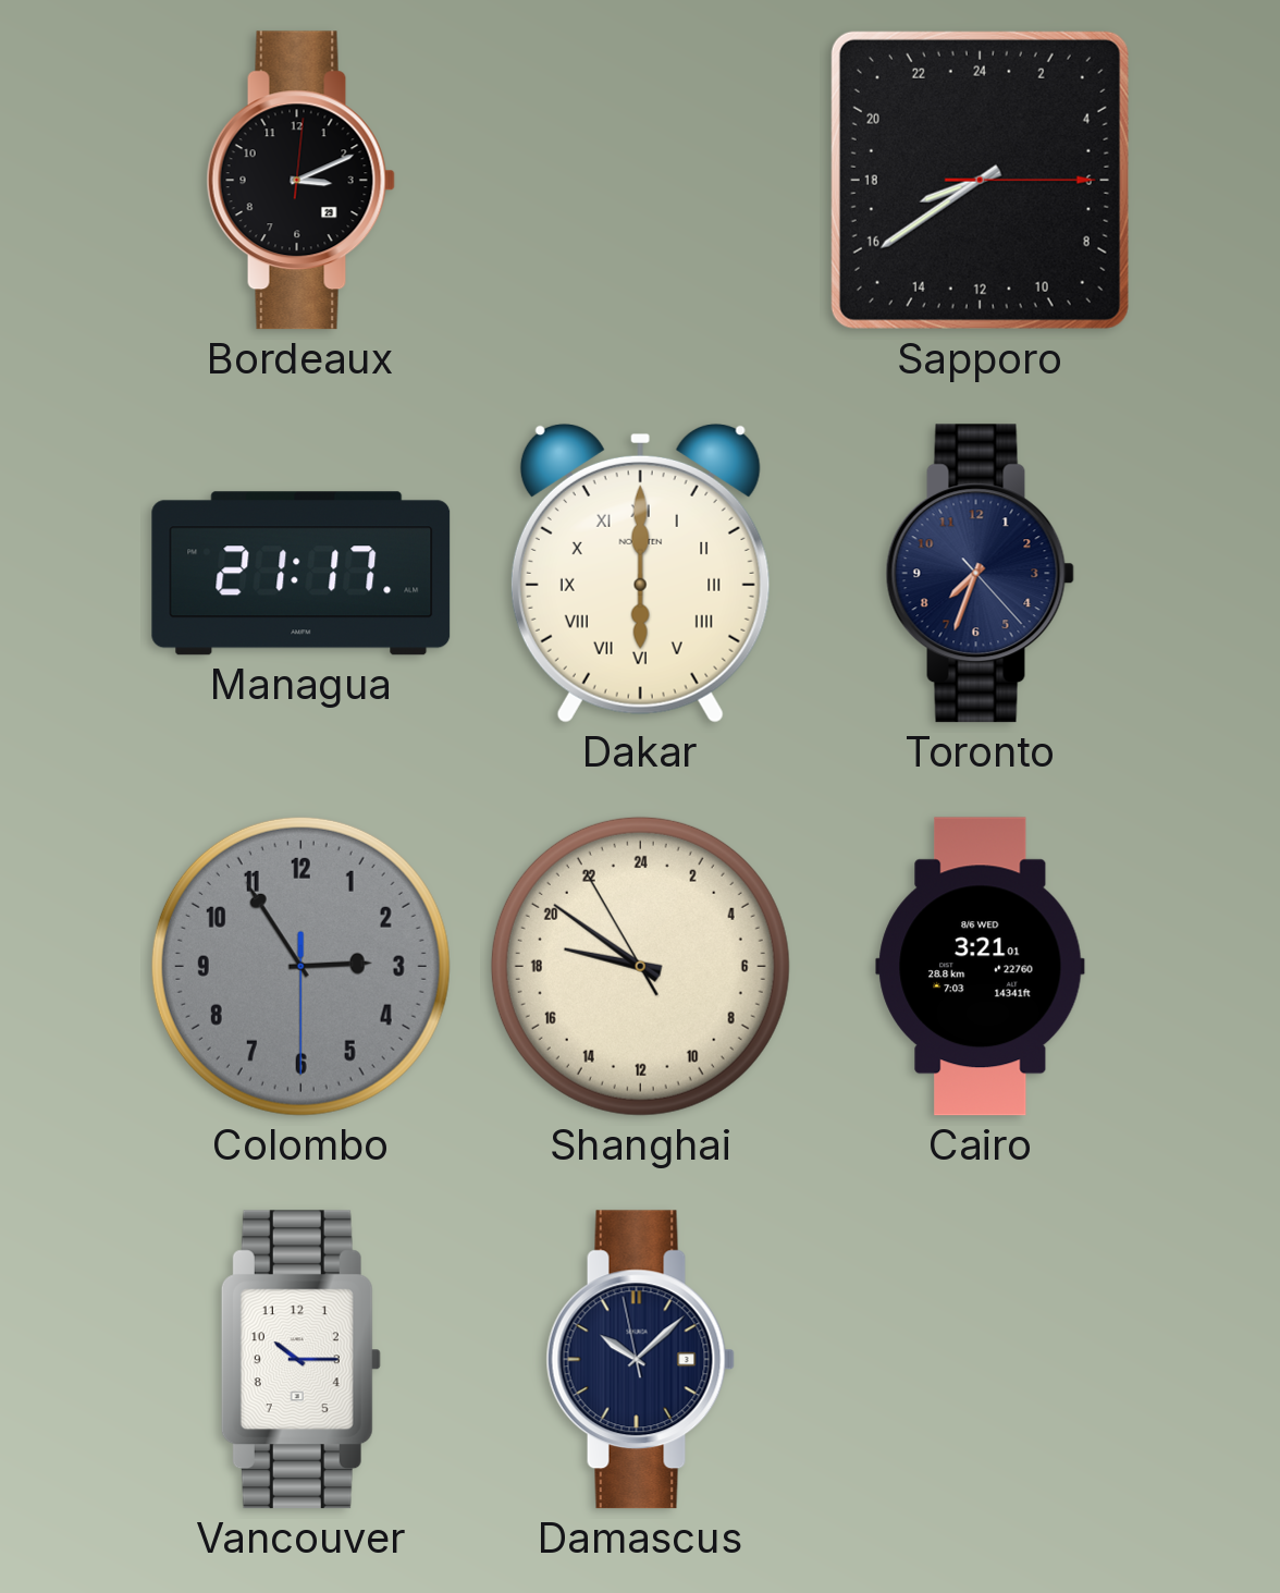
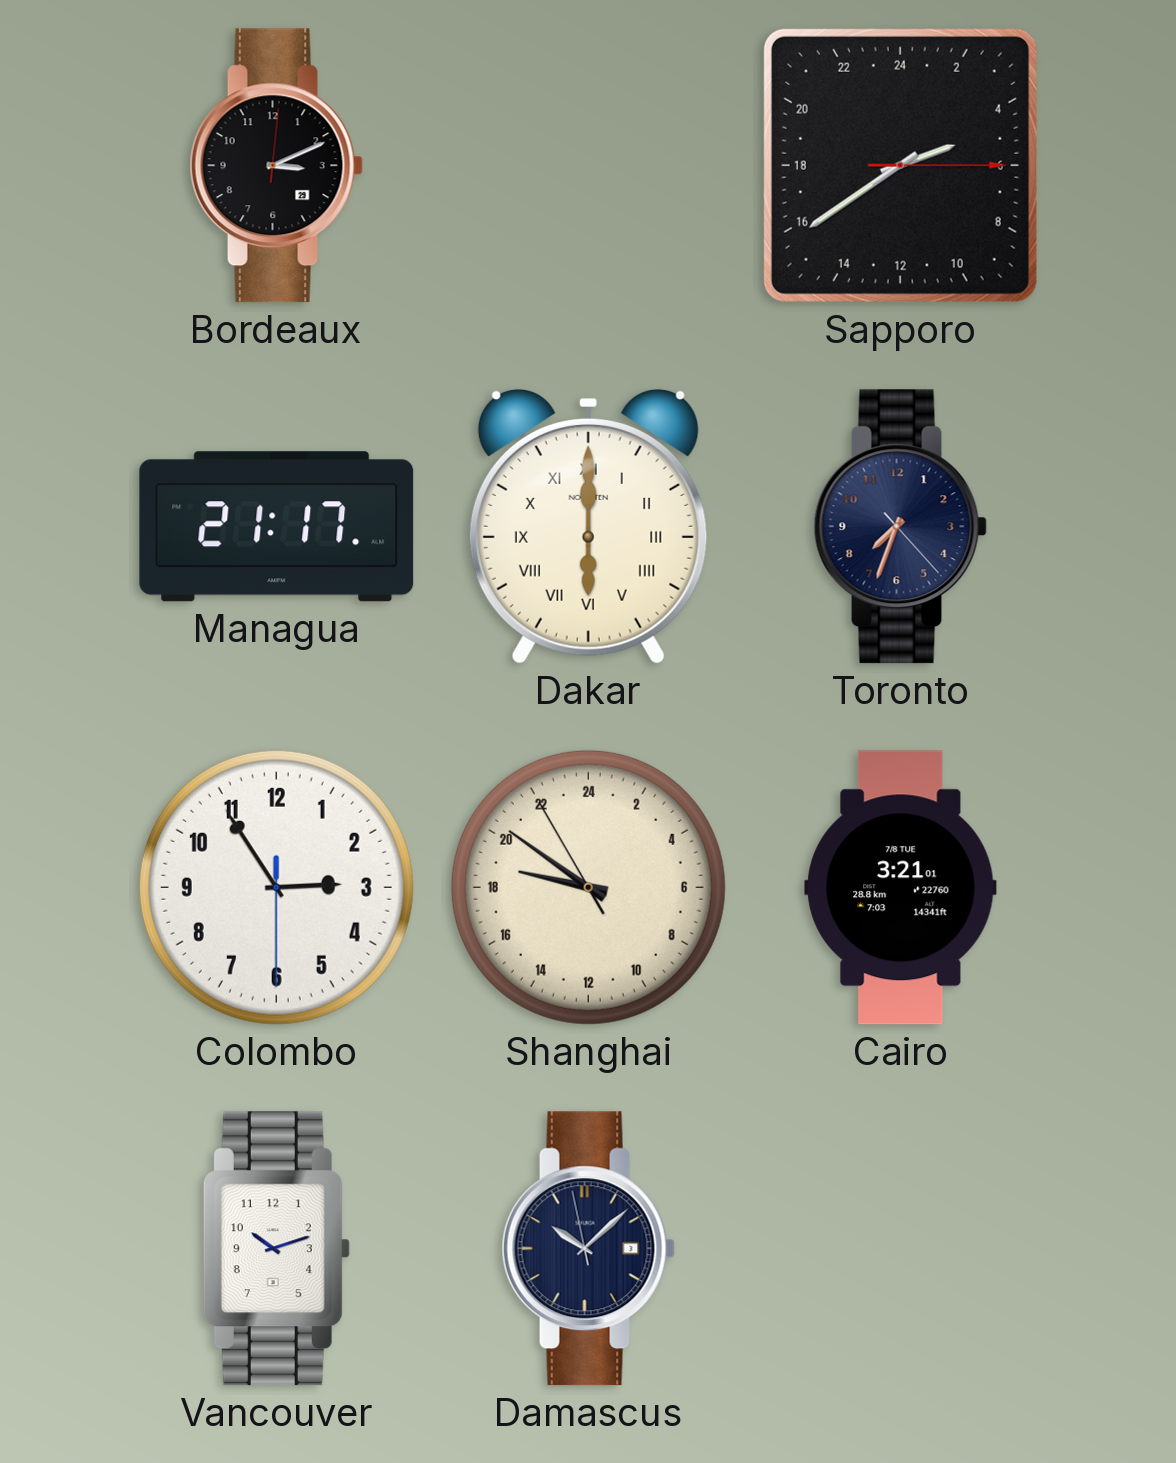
Sapporo: 16:39 -> 4:39
Colombo dial: grey -> white
Cairo date: 8/6 WED -> 7/8 TUE
Vancouver: 10:15 -> 10:12
